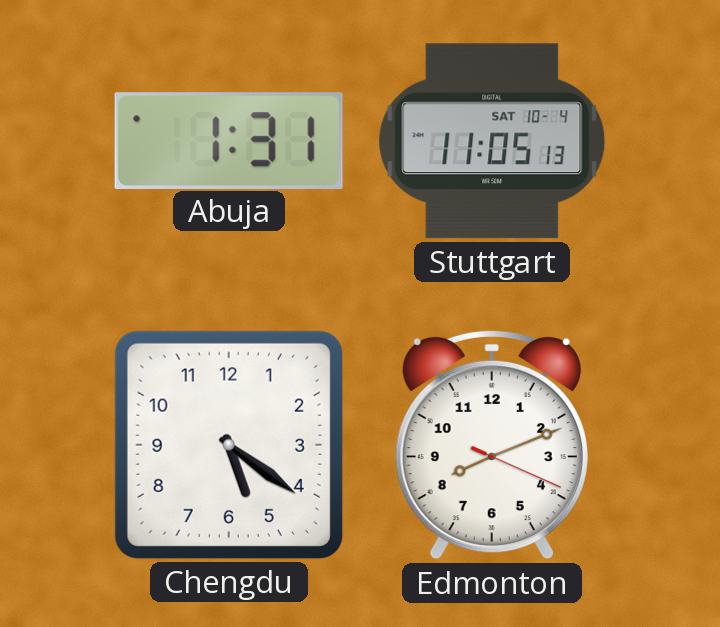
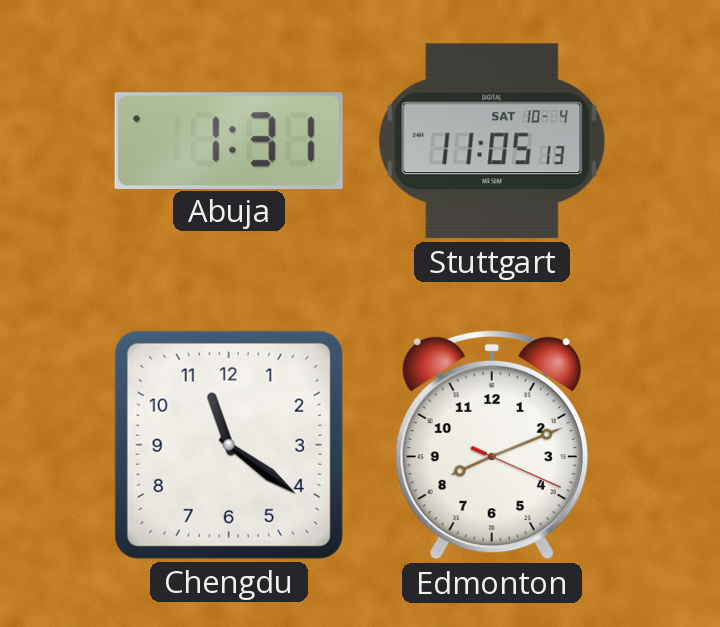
Chengdu: 5:21 -> 11:21
